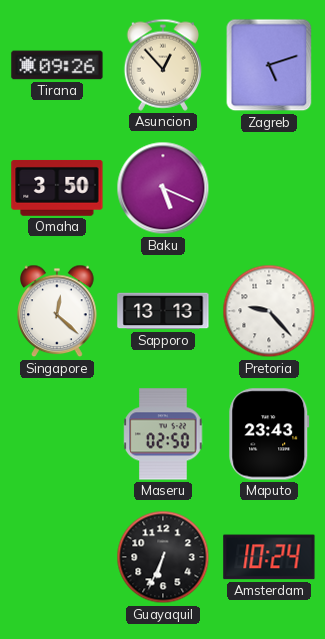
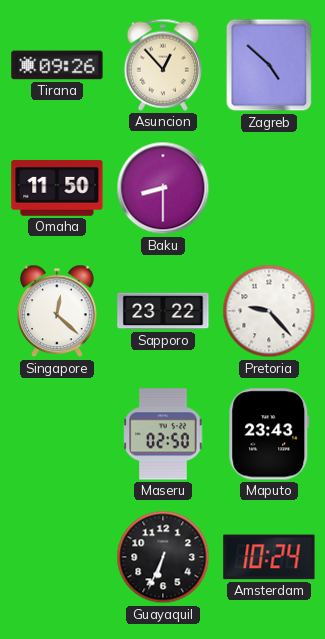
Zagreb: 5:12 -> 4:52
Omaha: 3:50 -> 11:50
Baku: 5:19 -> 8:30
Sapporo: 13:13 -> 23:22
